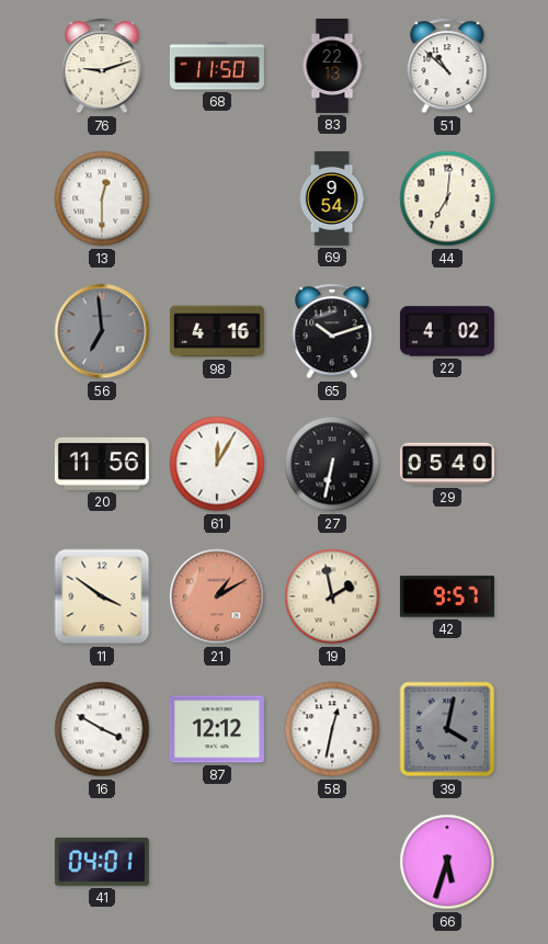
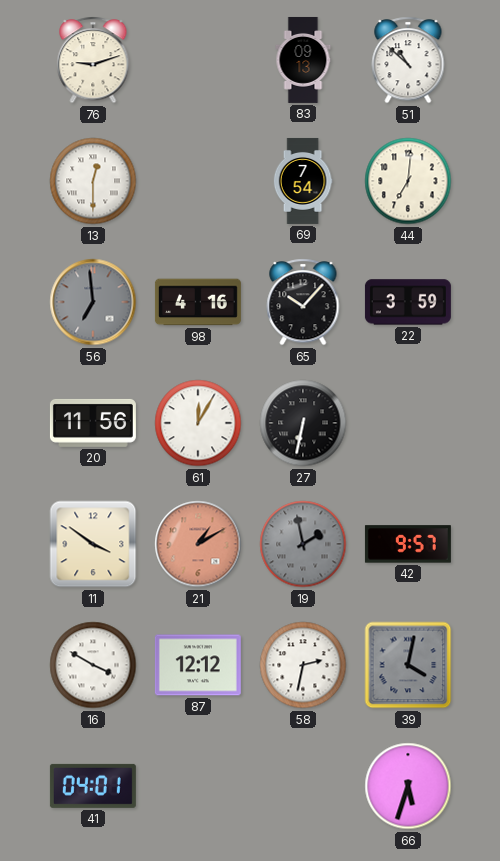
68: 11:50 -> none
83: 22:13 -> 09:13
69: 9:54 -> 7:54
65: 10:12 -> 10:07
22: 4:02 -> 3:59
29: 05:40 -> none
19 dial: cream -> grey
58: 12:32 -> 2:32
